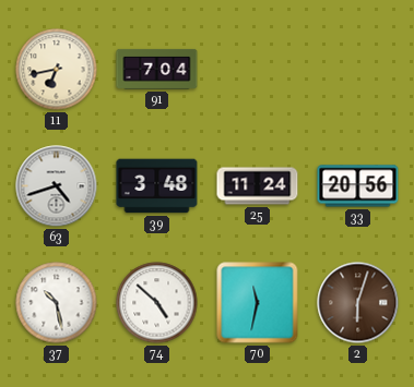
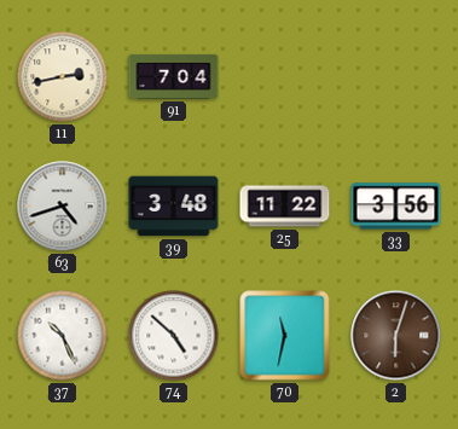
11: 6:43 -> 2:43
25: 11:24 -> 11:22
33: 20:56 -> 3:56
37: 10:28 -> 10:26
